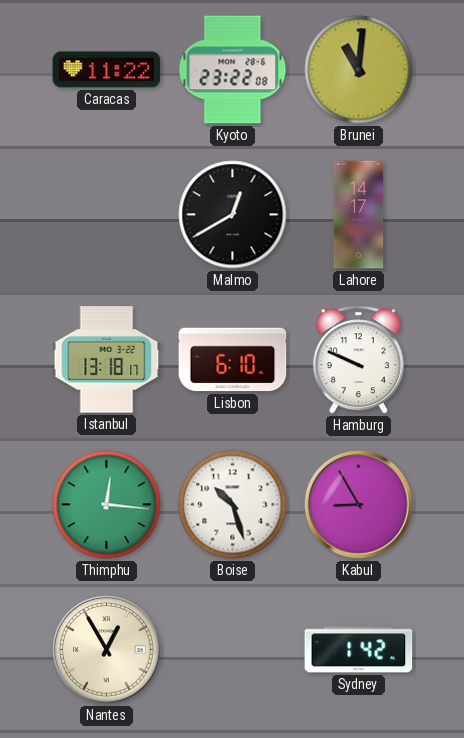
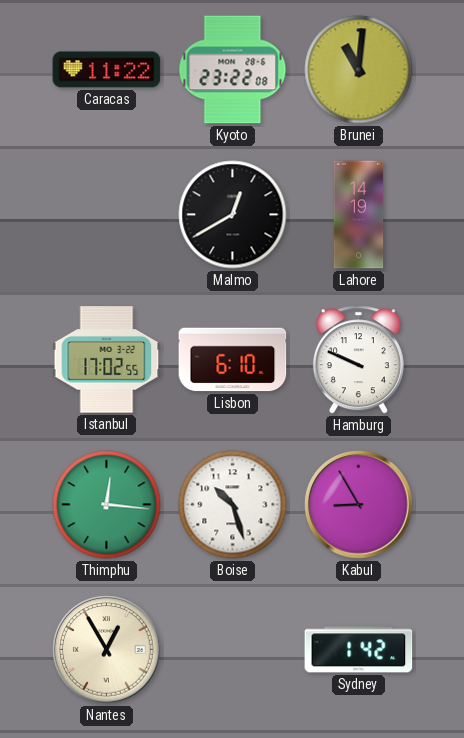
Lahore: 14:17 -> 14:19
Istanbul: 13:18 -> 17:02
